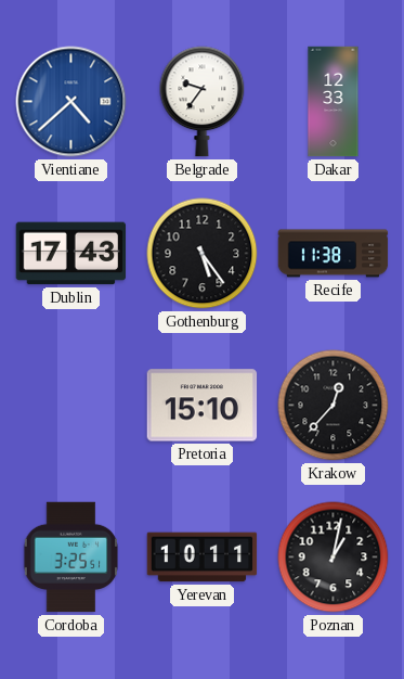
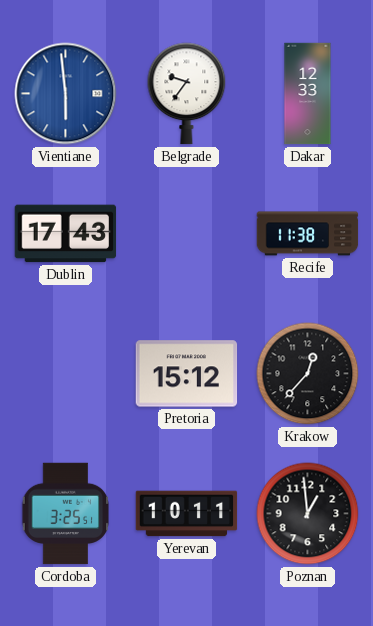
Vientiane: 4:38 -> 5:59
Gothenburg: 5:24 -> none
Pretoria: 15:10 -> 15:12
Poznan: 1:02 -> 12:59
